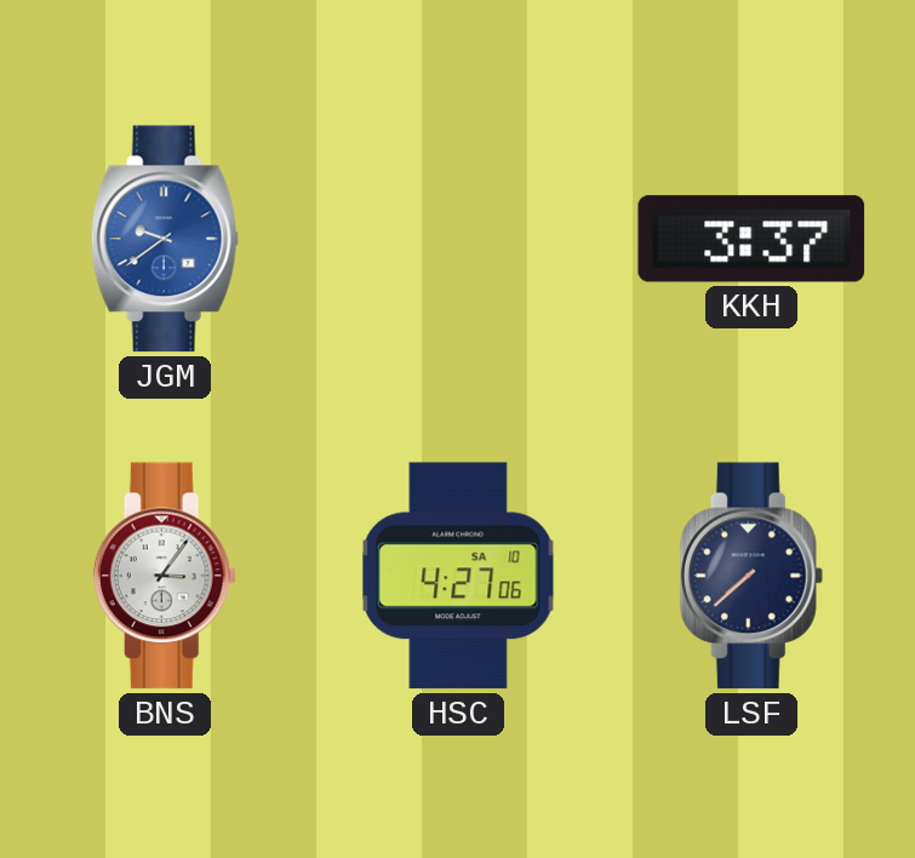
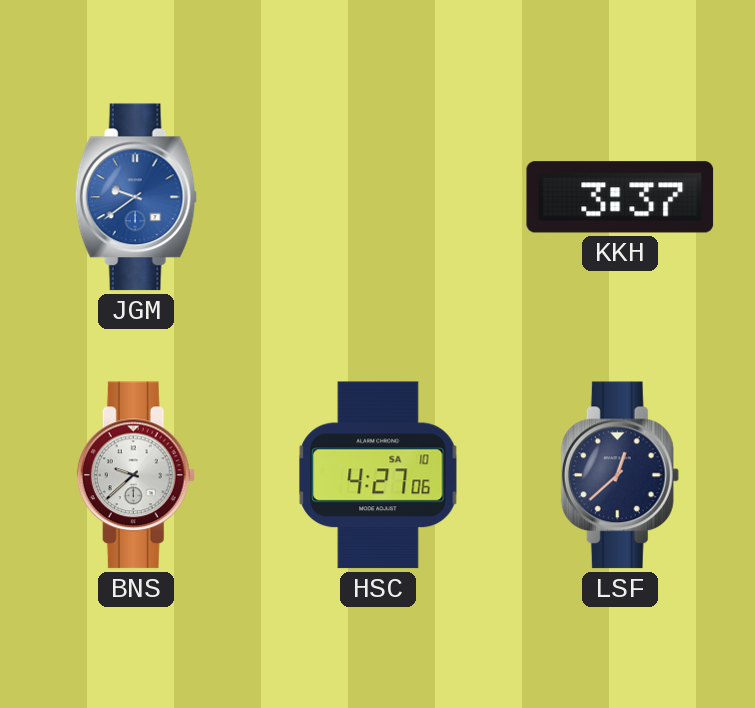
BNS: 3:06 -> 9:38
LSF: 7:38 -> 12:38
